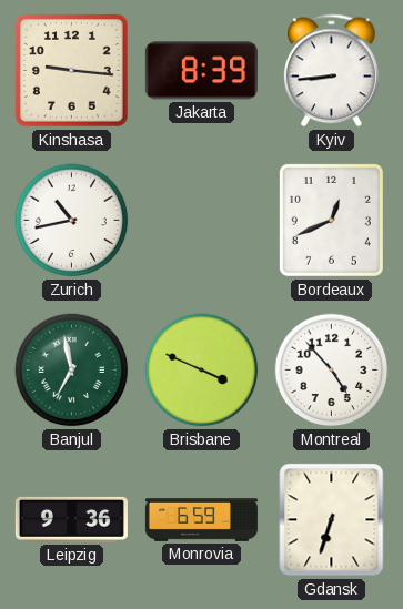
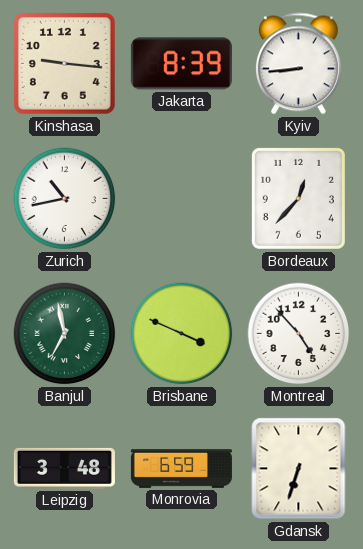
Bordeaux: 12:41 -> 12:37
Leipzig: 9:36 -> 3:48
